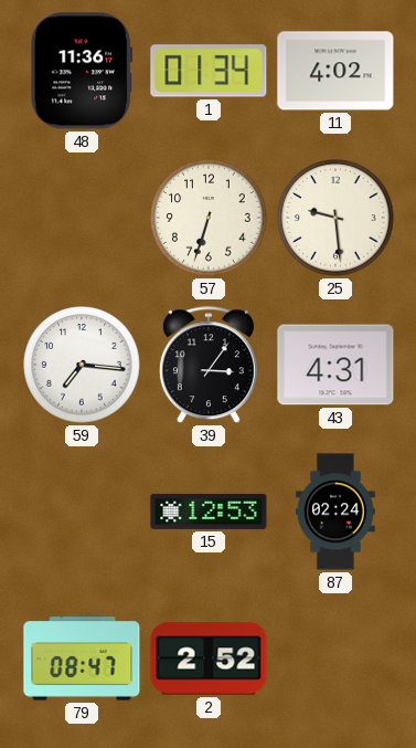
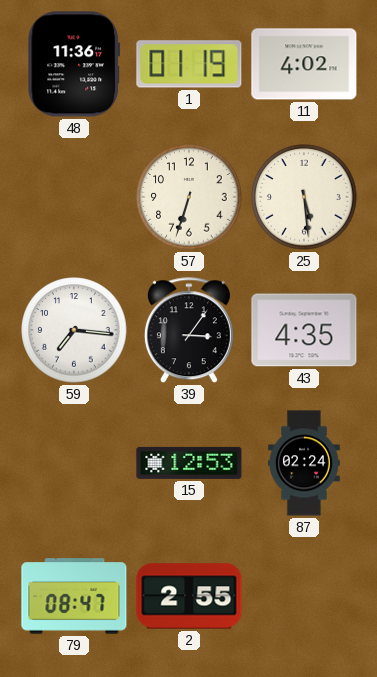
1: 01:34 -> 01:19
25: 9:29 -> 5:29
43: 4:31 -> 4:35
2: 2:52 -> 2:55
